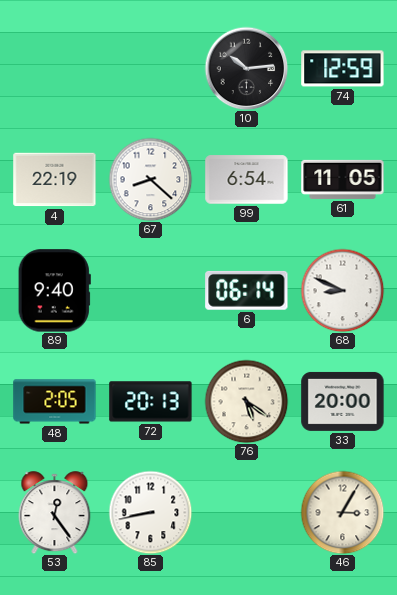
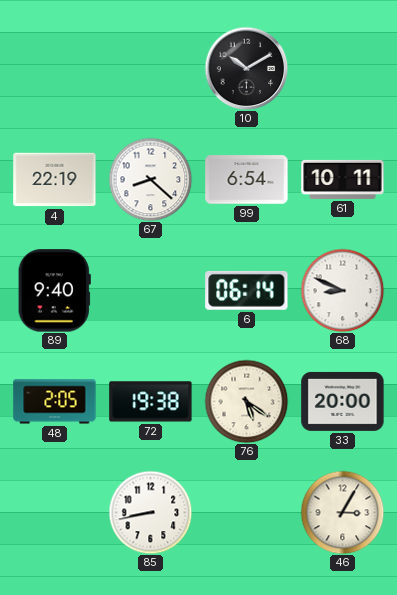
10: 10:14 -> 10:10
74: 12:59 -> none
61: 11:05 -> 10:11
72: 20:13 -> 19:38
53: 12:24 -> none
